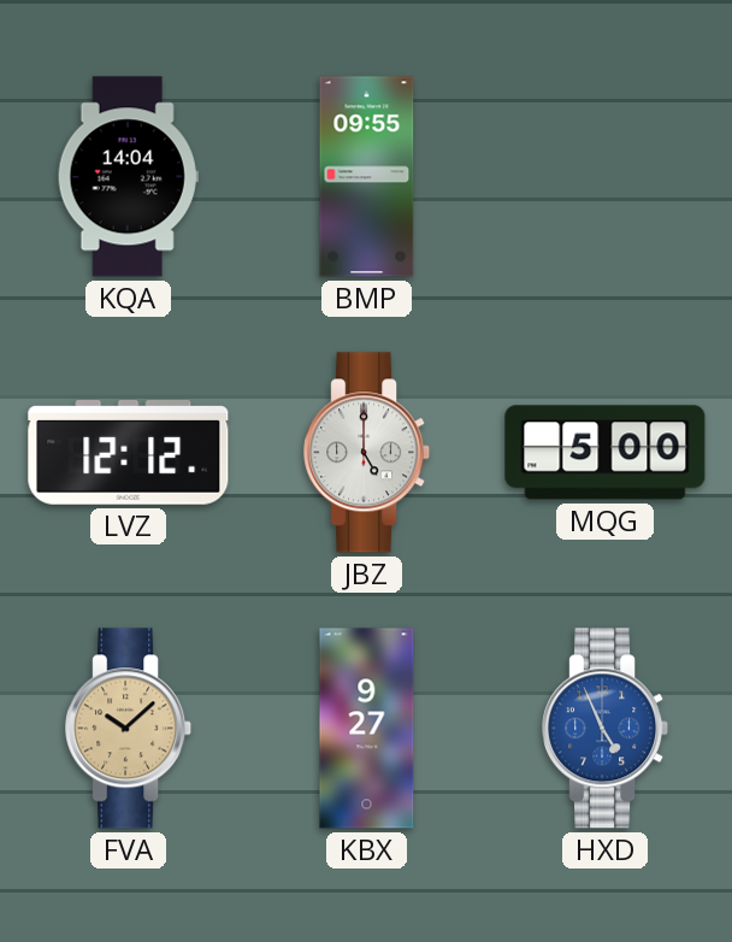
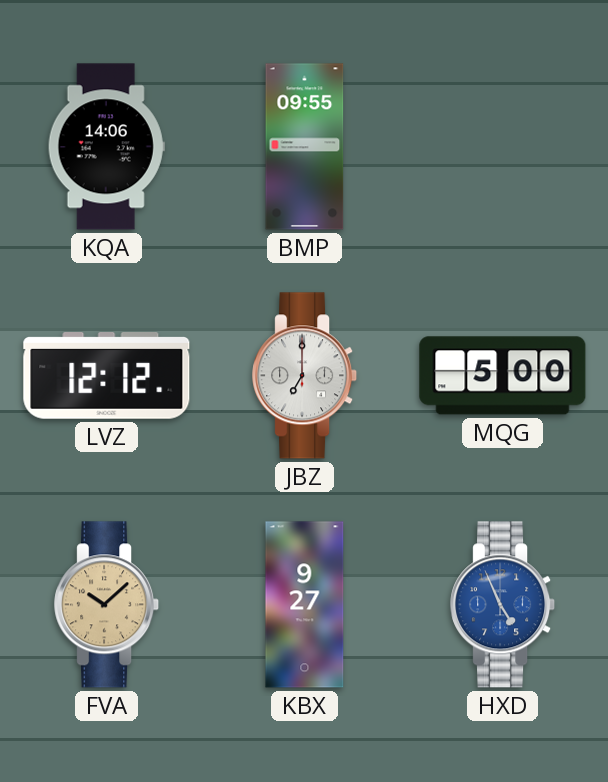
KQA: 14:04 -> 14:06
JBZ: 5:00 -> 7:00
